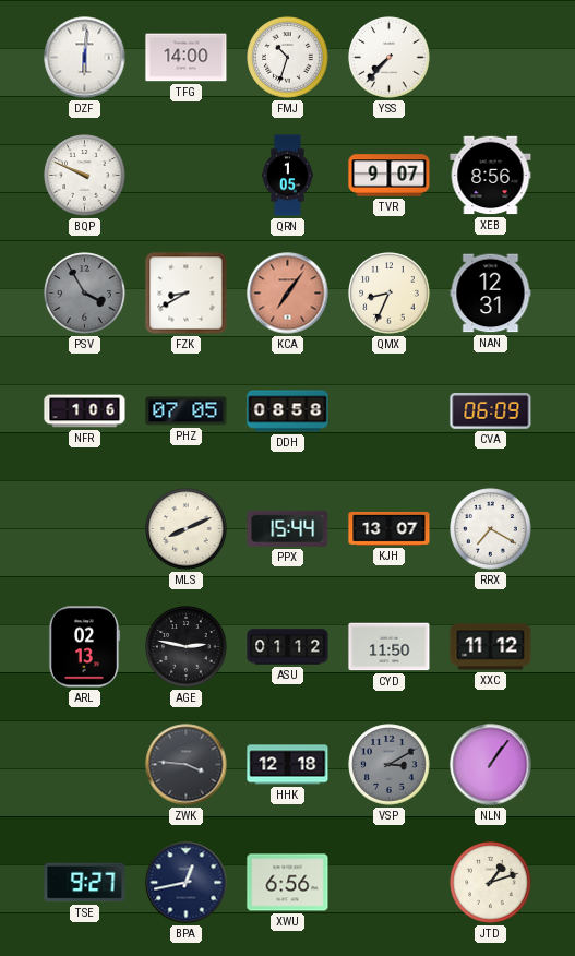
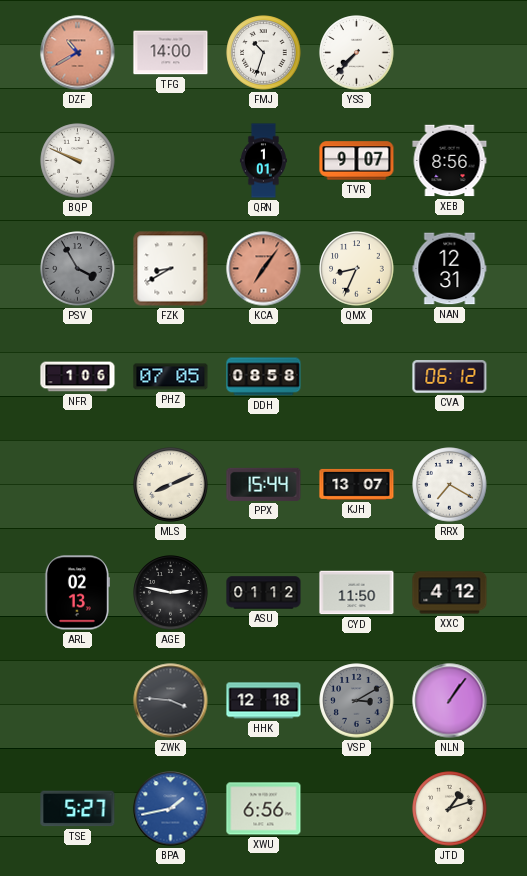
DZF: 6:01 -> 10:40
DZF dial: white -> salmon
QRN: 1:05 -> 1:01
CVA: 06:09 -> 06:12
XXC: 11:12 -> 4:12
TSE: 9:27 -> 5:27
BPA: 12:43 -> 1:43
BPA dial: navy -> blue
